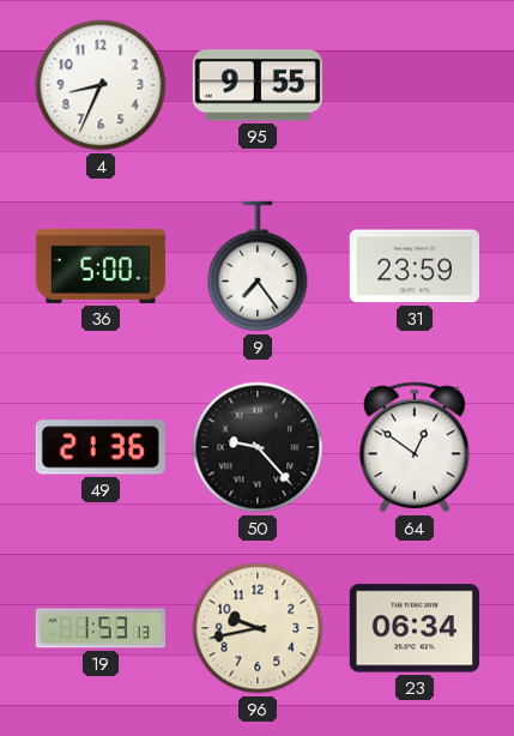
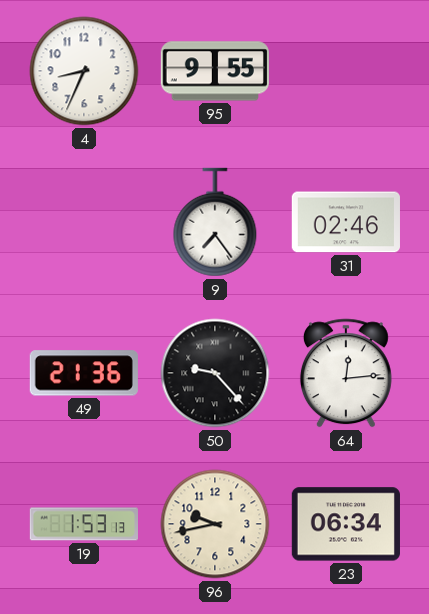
36: 5:00 -> none
31: 23:59 -> 02:46
64: 12:51 -> 12:14
